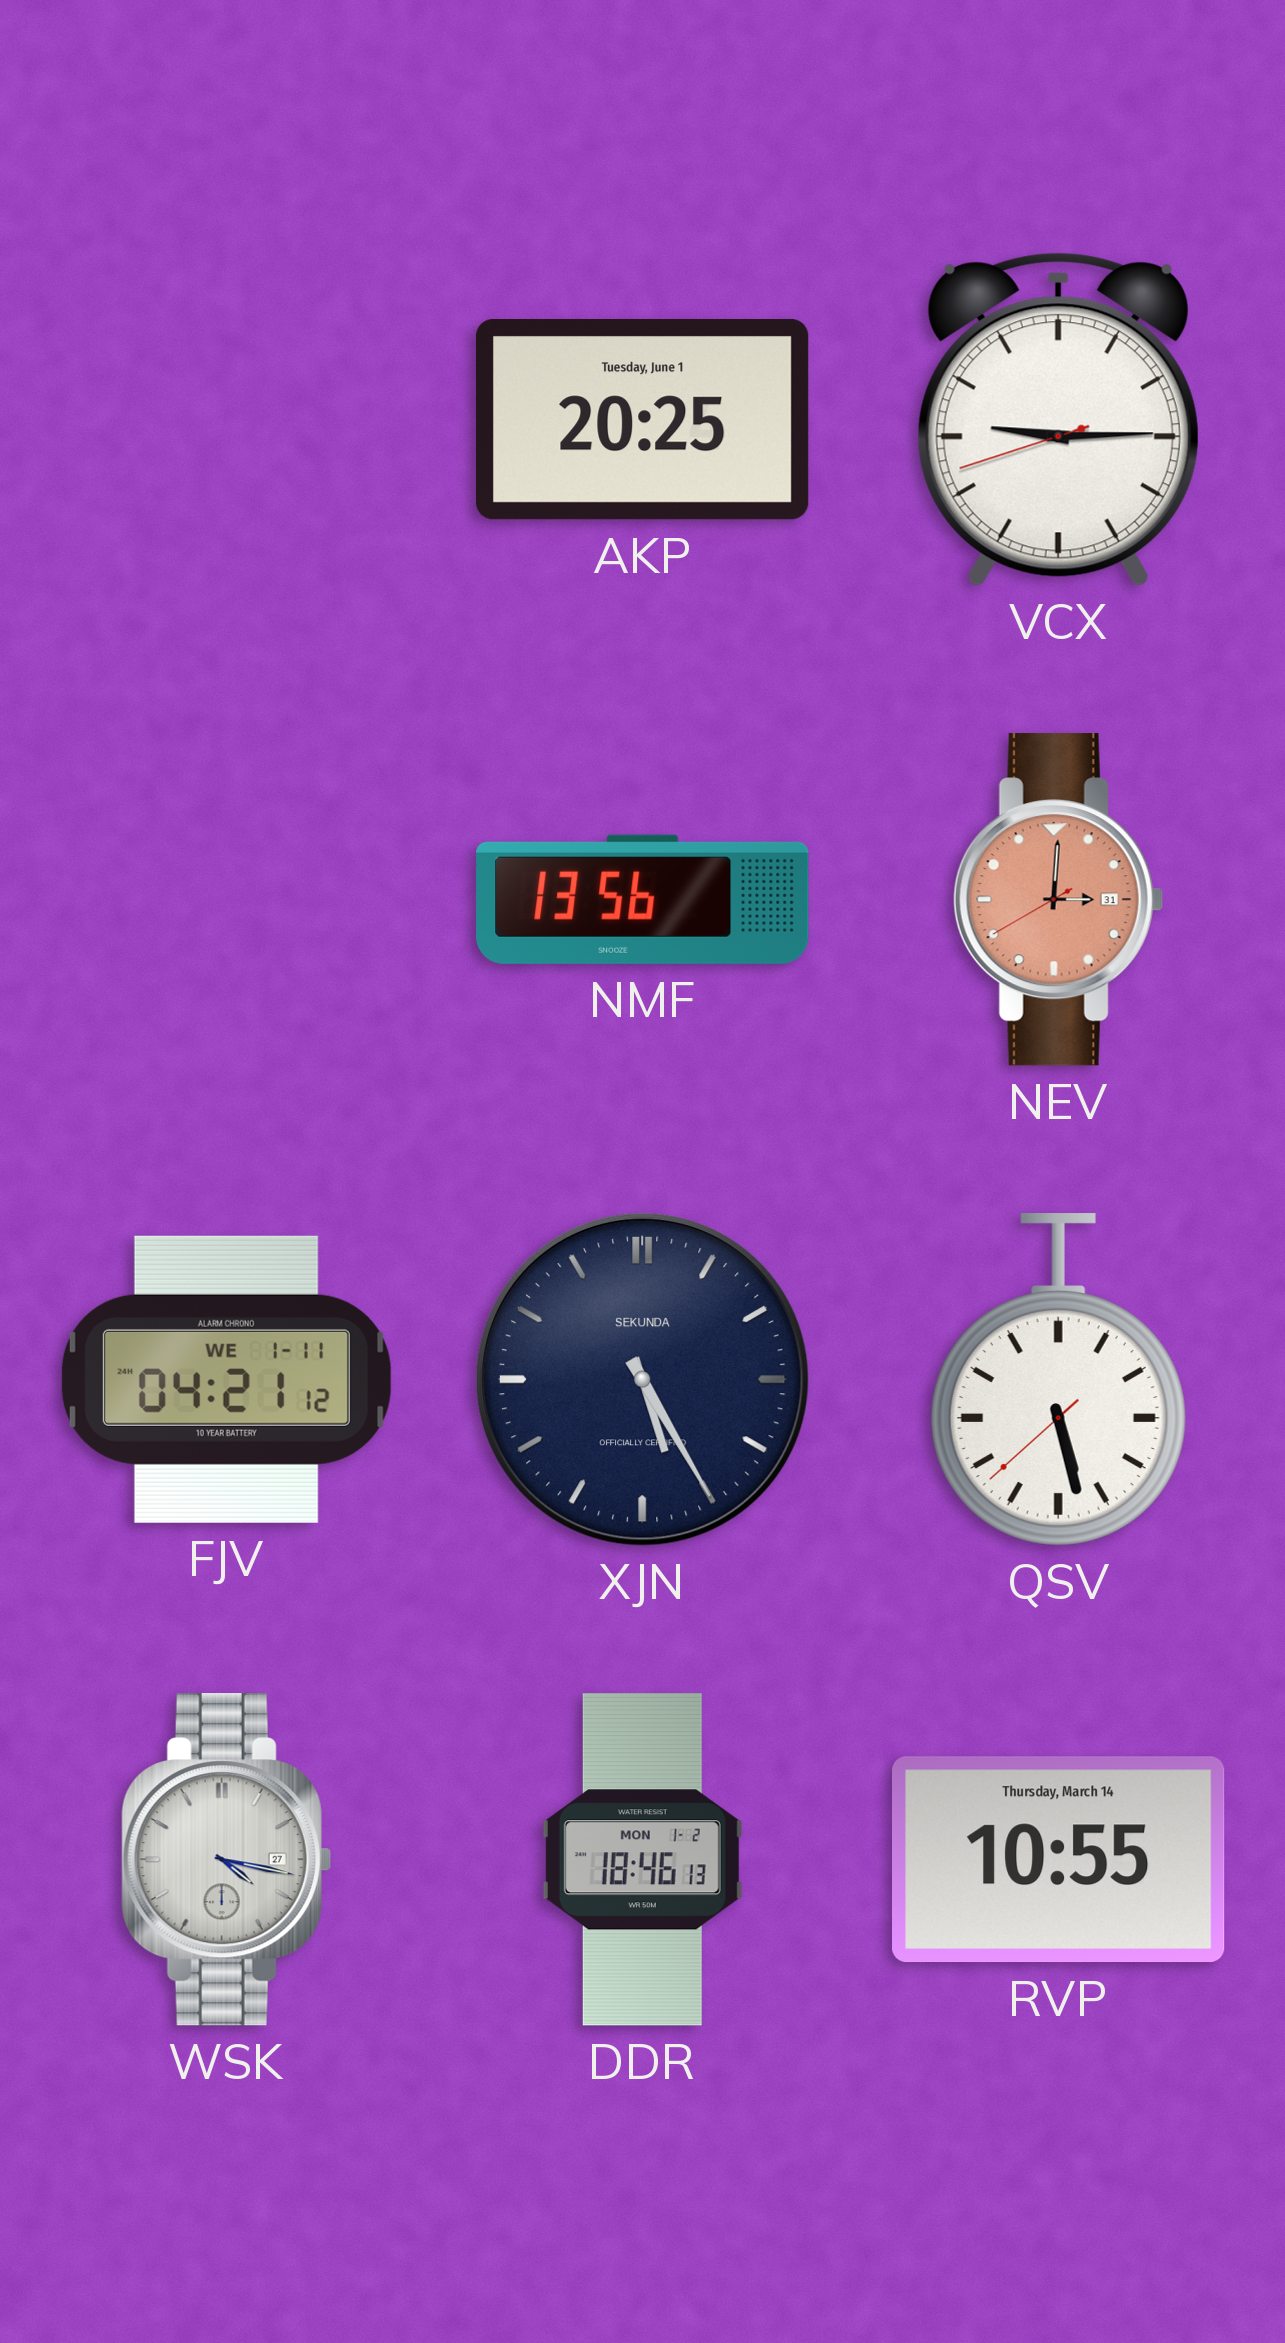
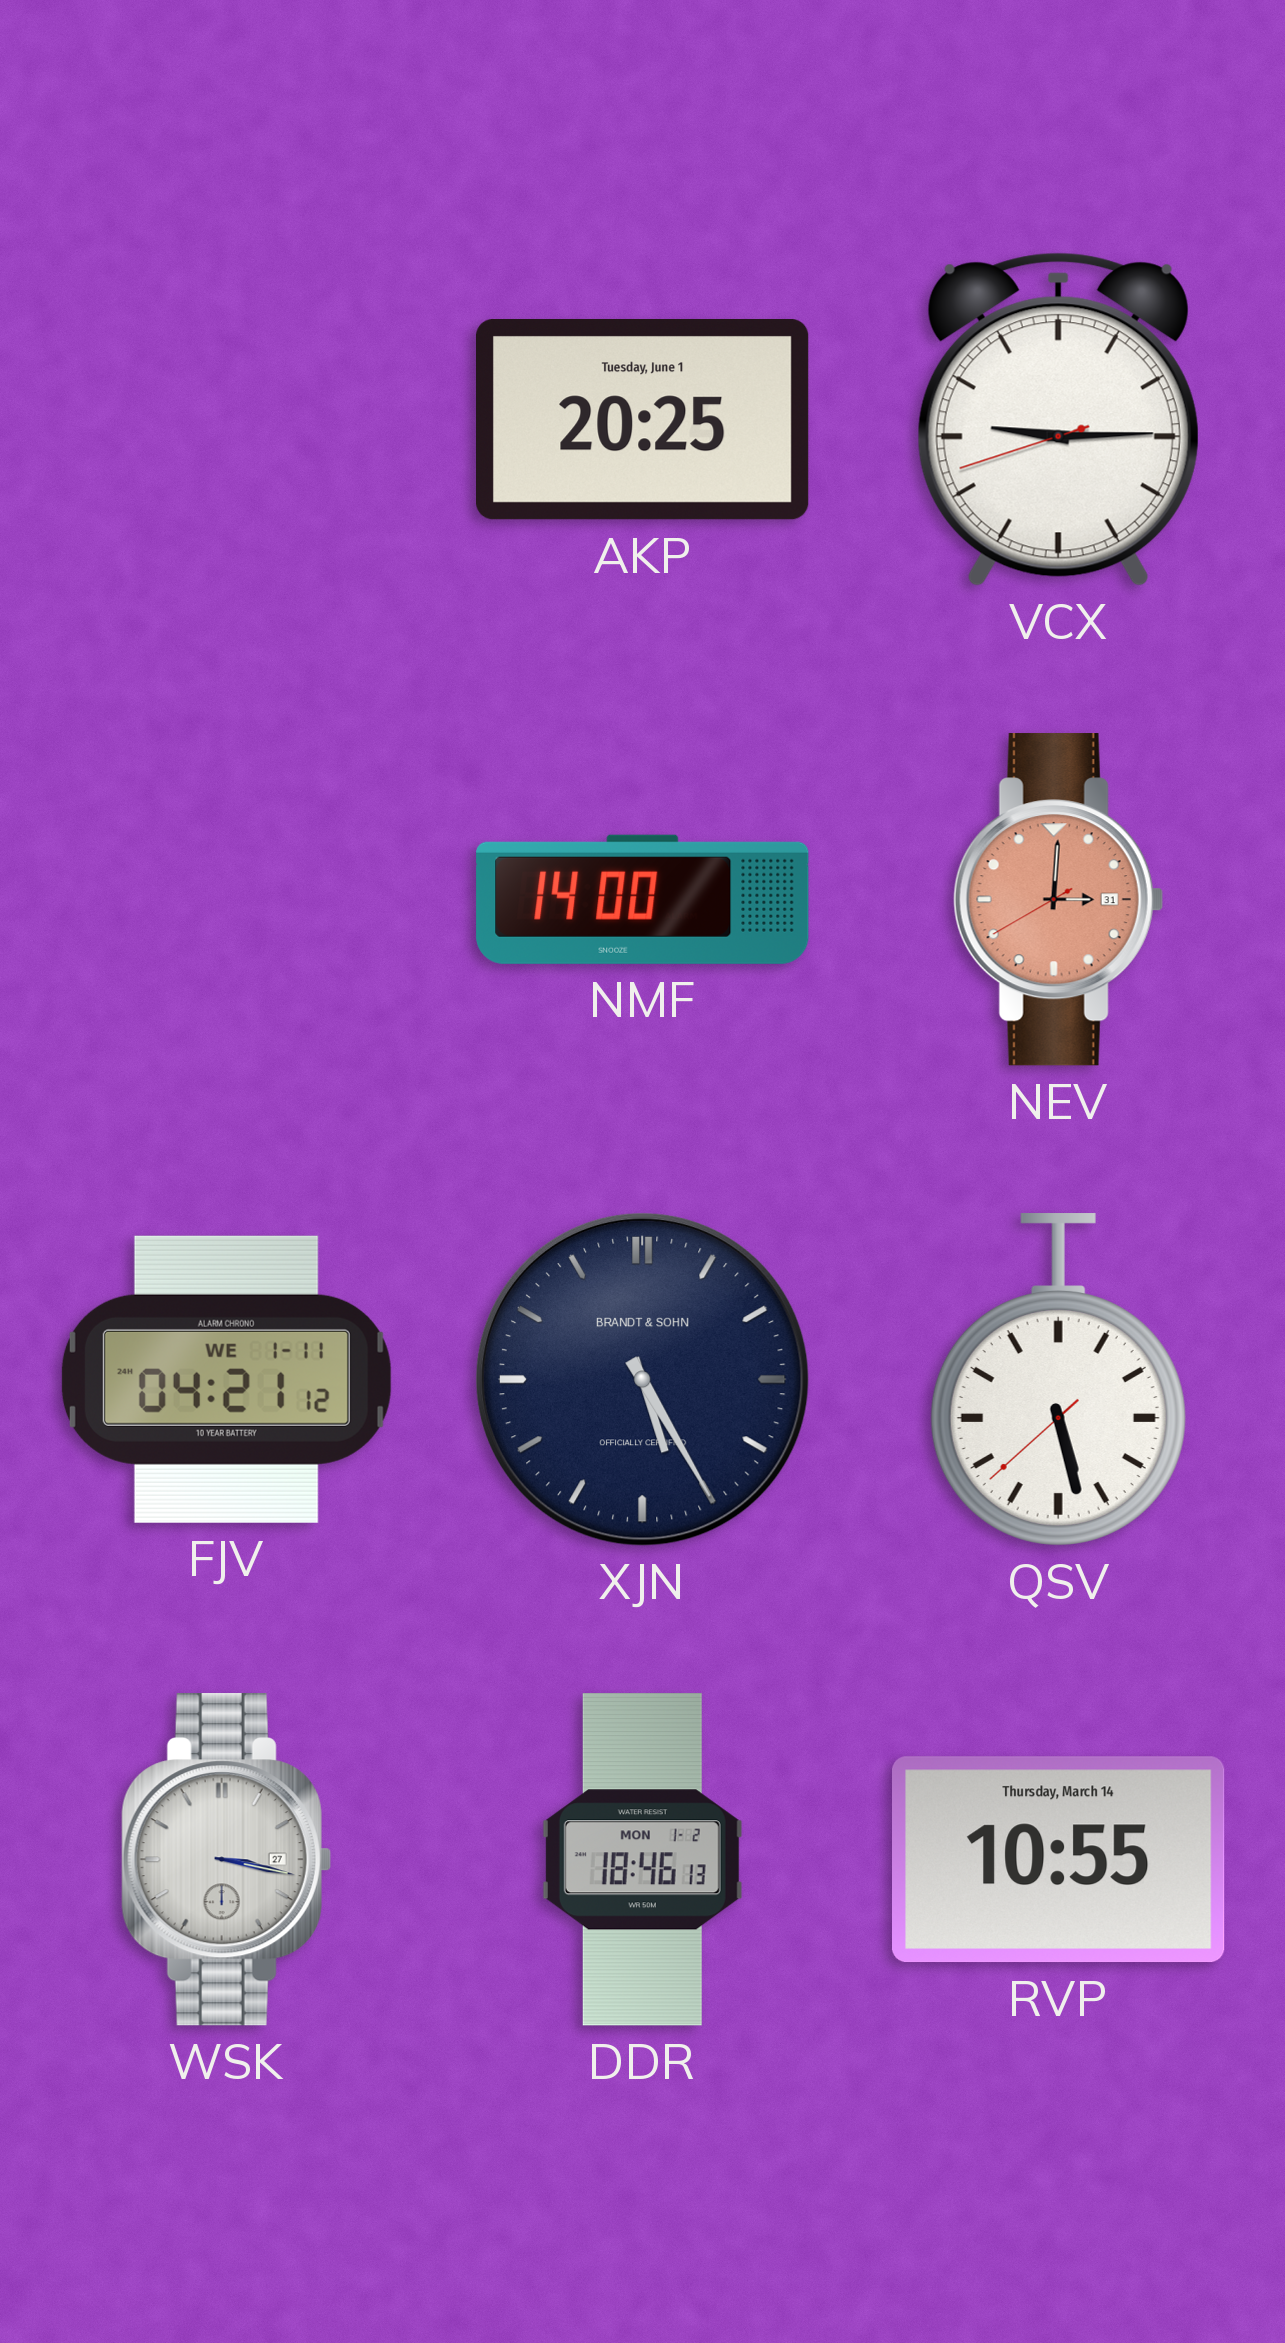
NMF: 13:56 -> 14:00
XJN brand: SEKUNDA -> BRANDT & SOHN
WSK: 4:17 -> 3:17
